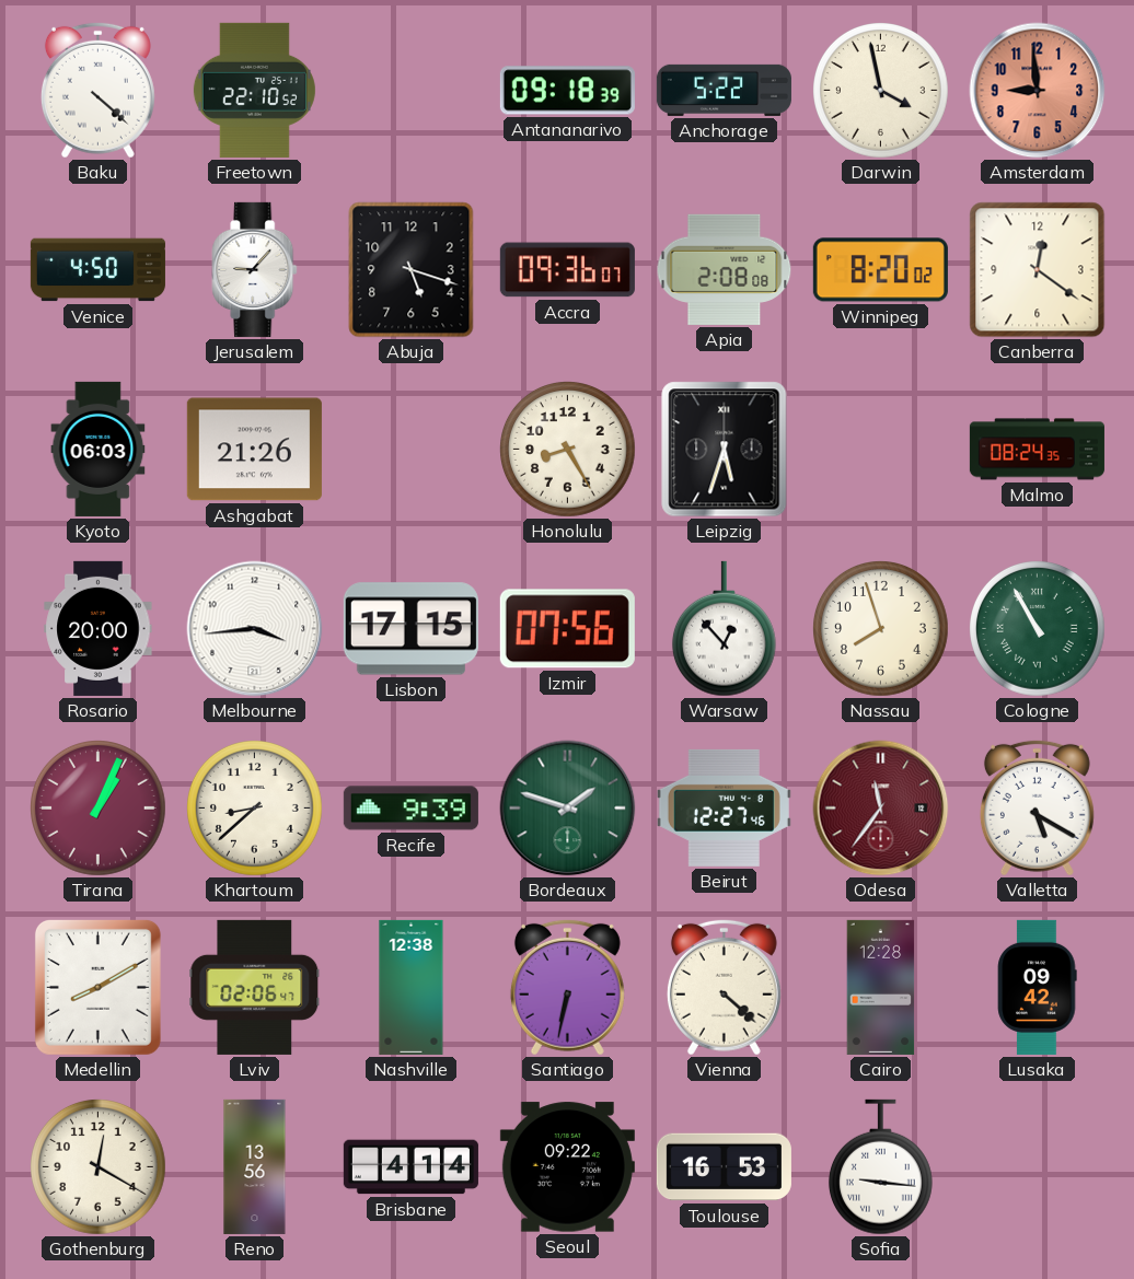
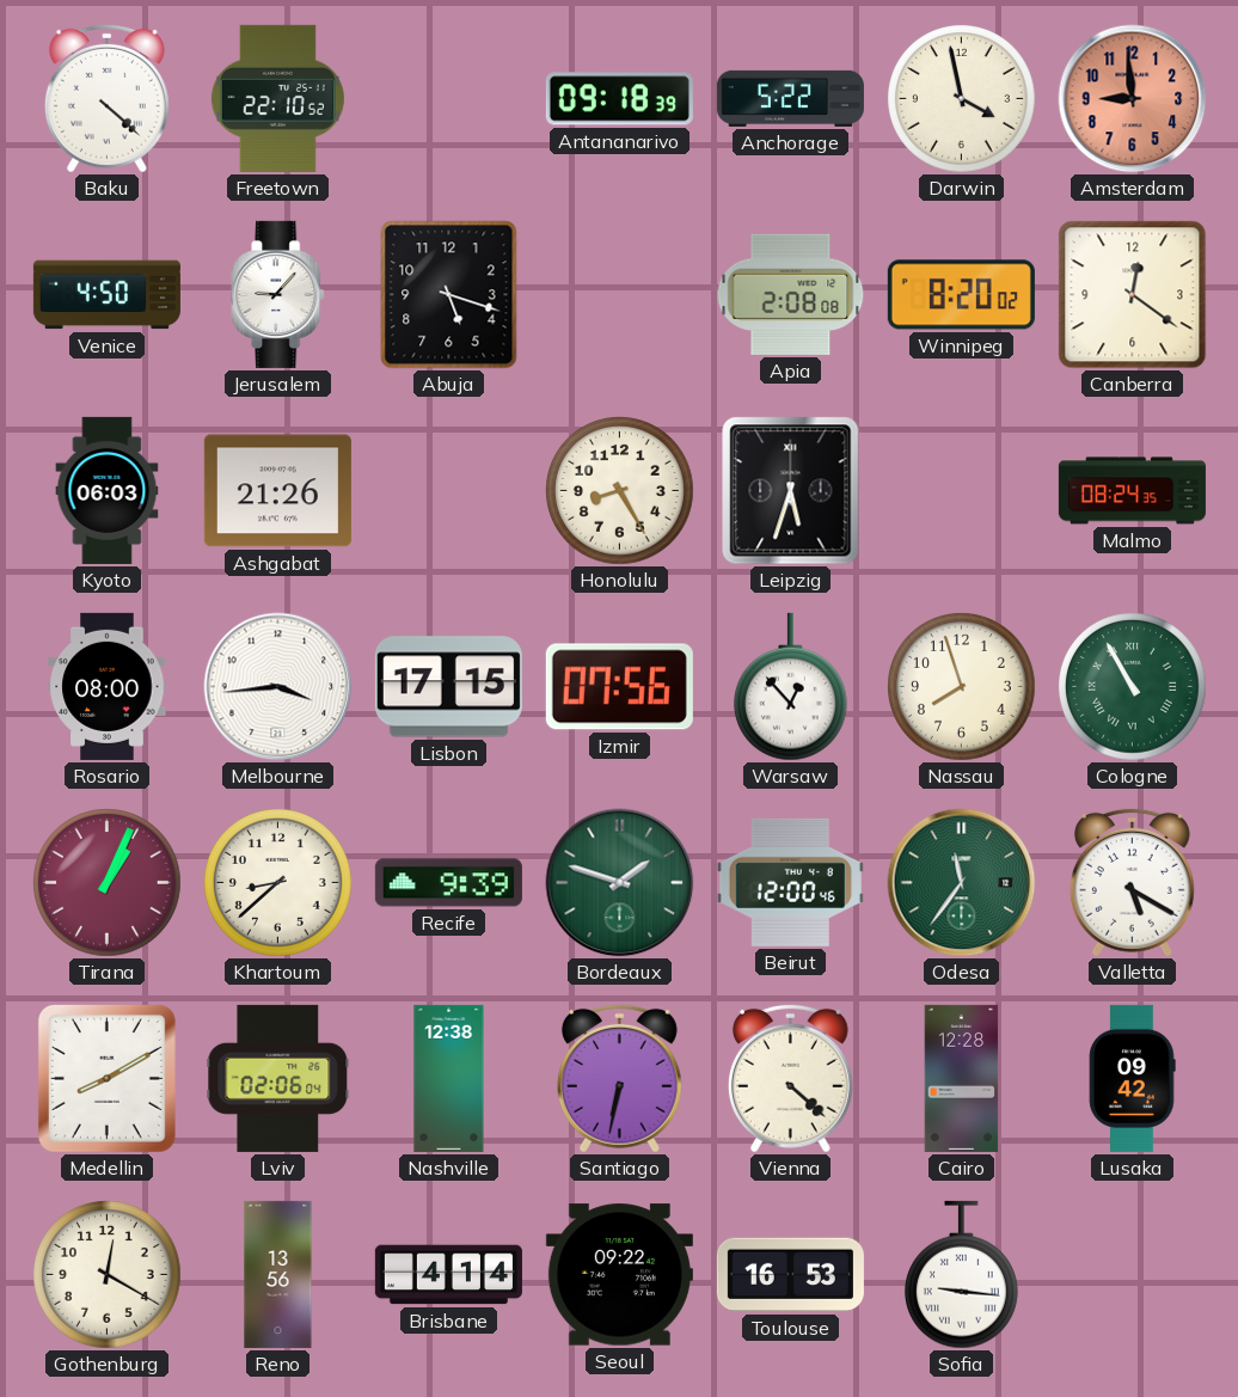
Accra: 09:36 -> none
Rosario: 20:00 -> 08:00
Beirut: 12:27 -> 12:00
Odesa dial: burgundy -> green
Lviv: 02:06:47 -> 02:06:04
